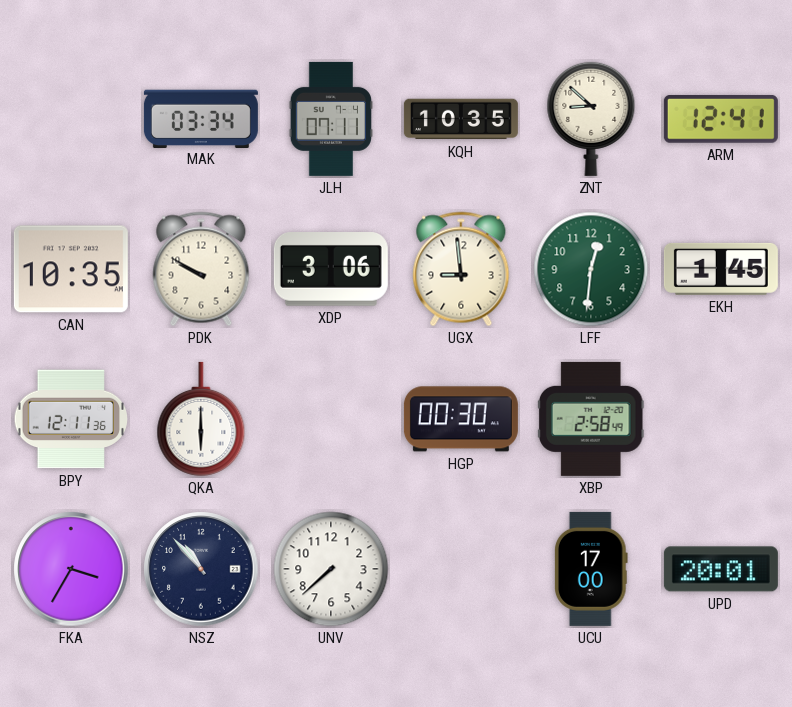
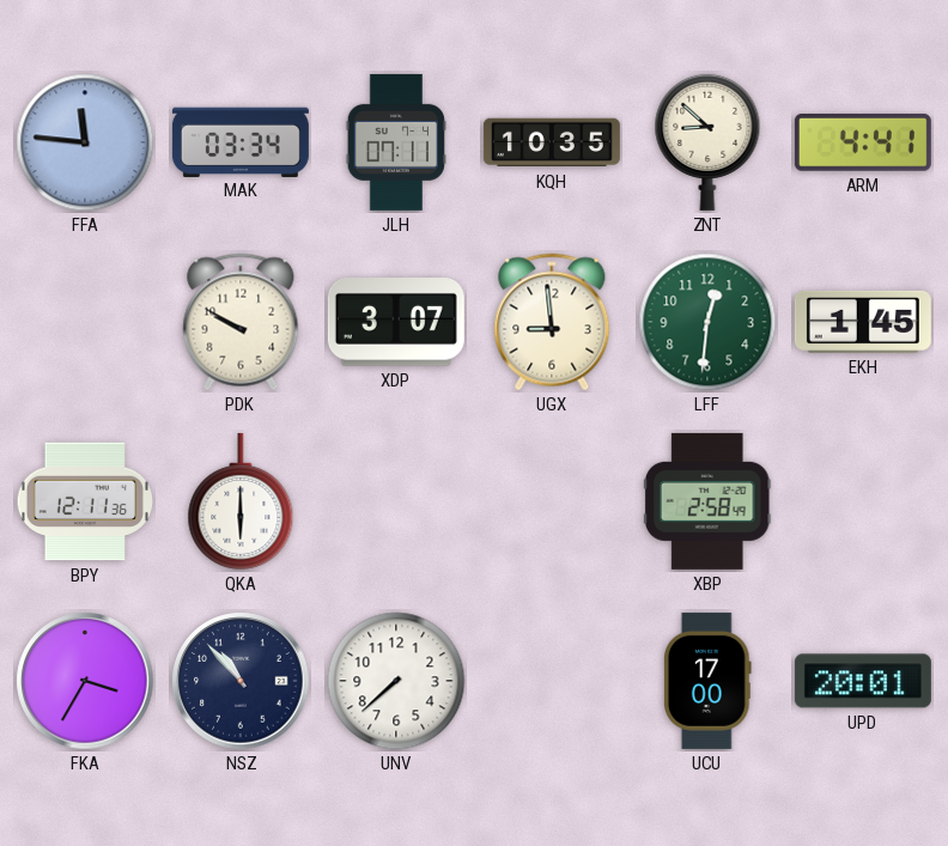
FFA: none -> 11:46
ARM: 12:41 -> 4:41
CAN: 10:35 -> none
XDP: 3:06 -> 3:07
HGP: 00:30 -> none
